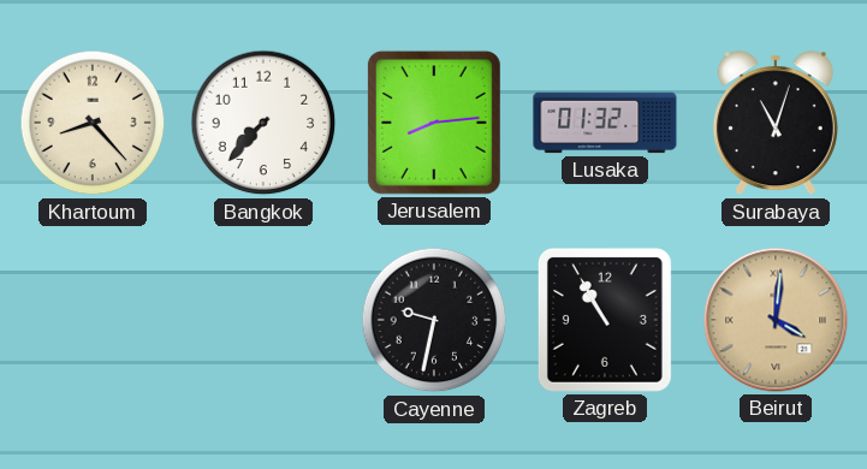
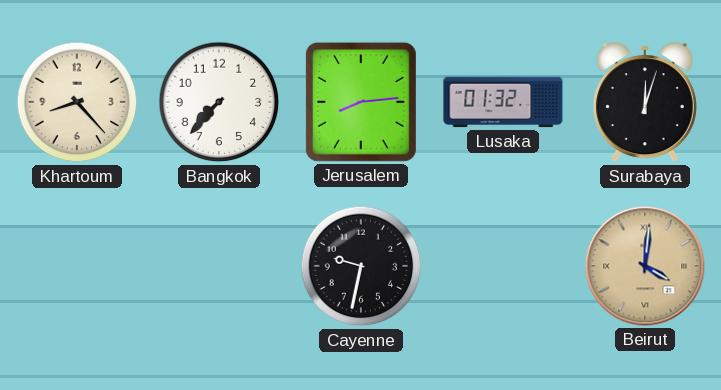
Surabaya: 11:03 -> 12:03
Zagreb: 10:55 -> none
